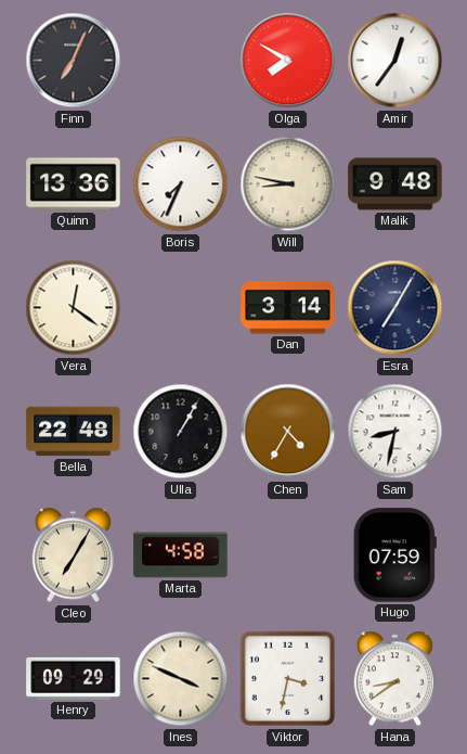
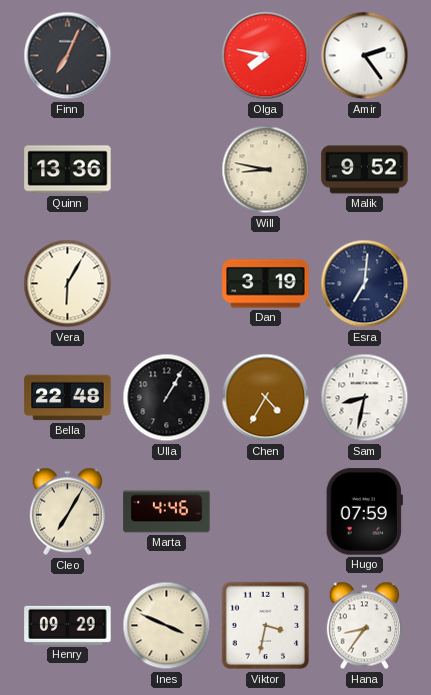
Olga: 7:50 -> 7:47
Amir: 12:36 -> 2:24
Boris: 7:34 -> none
Malik: 9:48 -> 9:52
Vera: 12:21 -> 6:05
Dan: 3:14 -> 3:19
Esra: 7:05 -> 7:01
Marta: 4:58 -> 4:46
Hana: 8:39 -> 8:36
